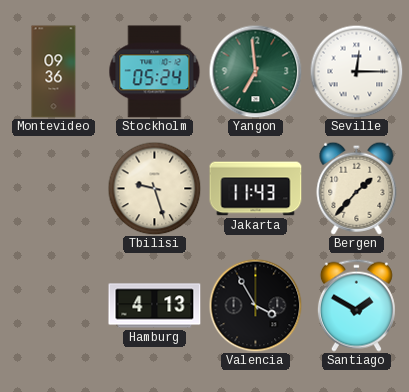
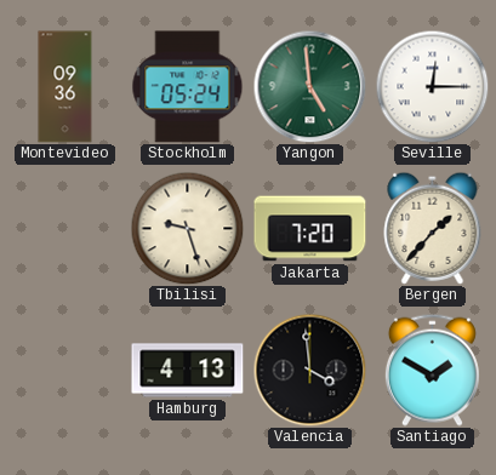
Yangon: 6:59 -> 4:59
Jakarta: 11:43 -> 7:20
Valencia: 3:55 -> 3:59
